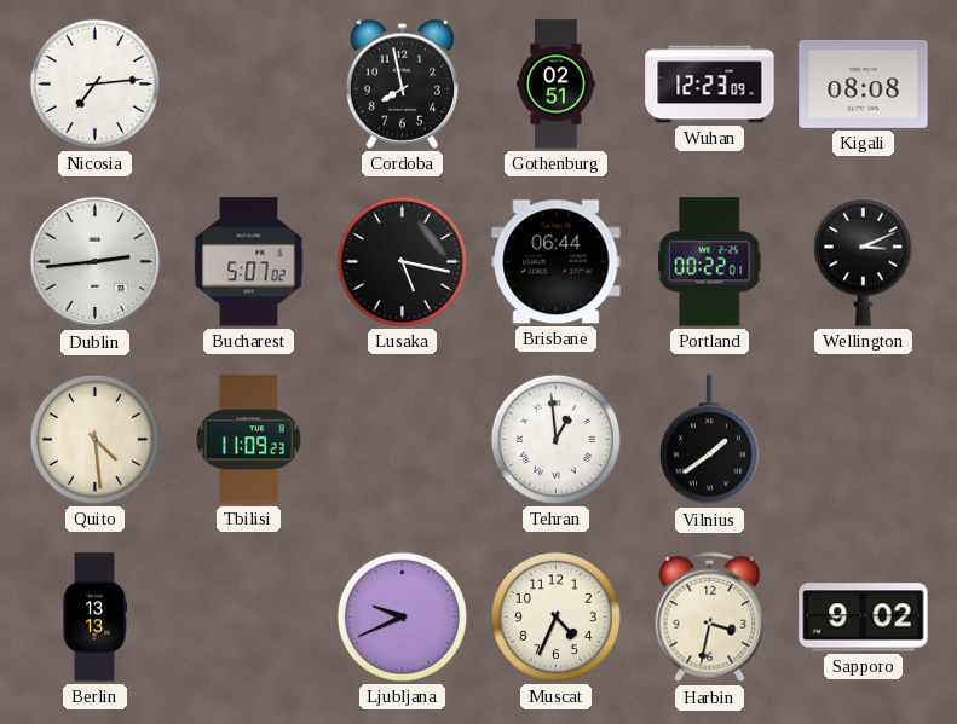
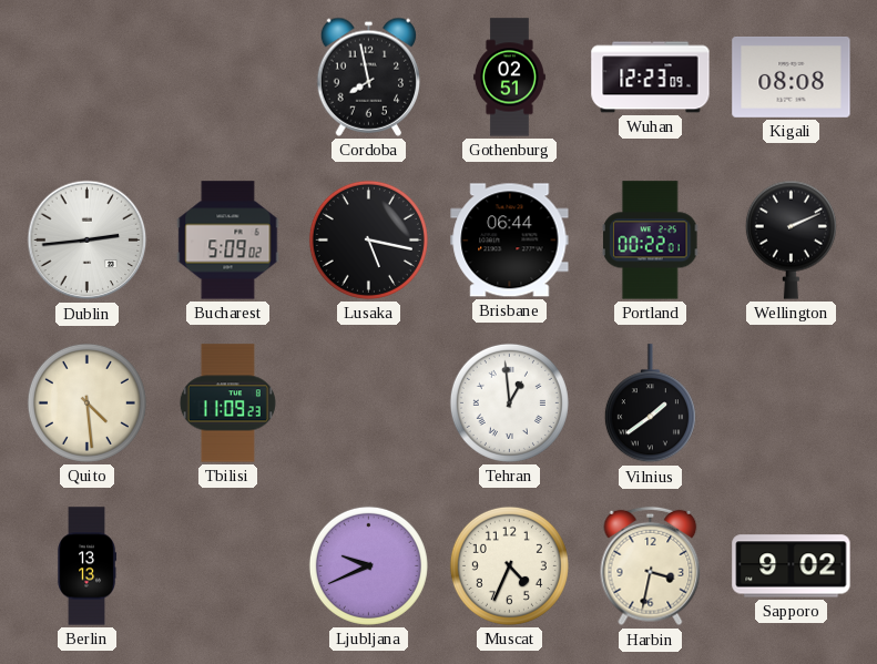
Nicosia: 7:14 -> none
Bucharest: 5:07 -> 5:09
Wellington: 3:11 -> 2:11
